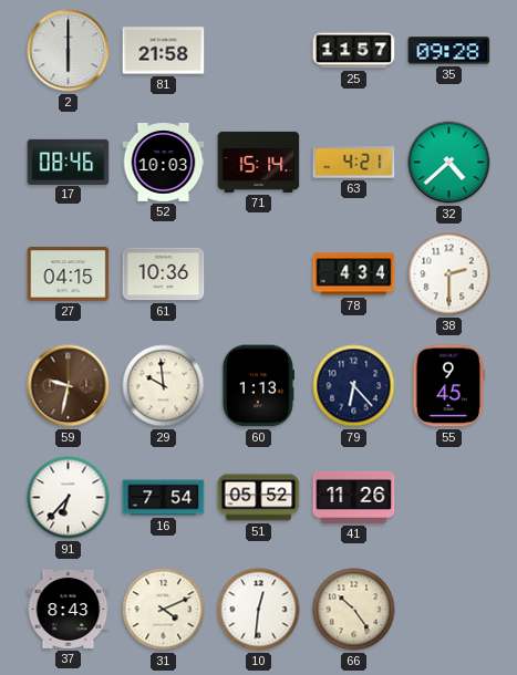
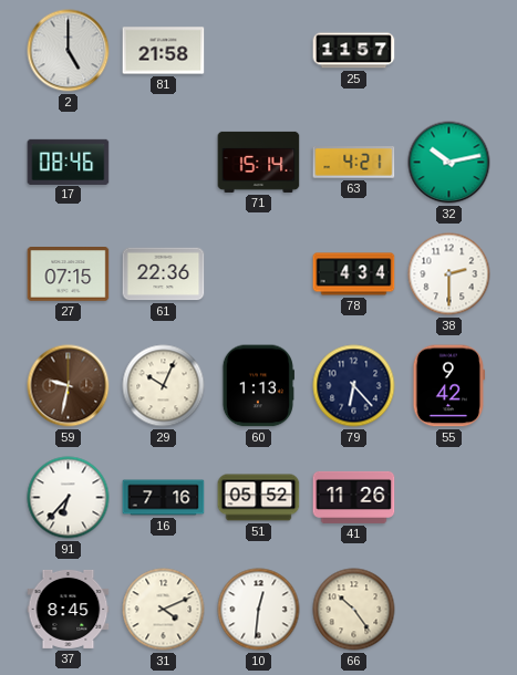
2: 6:00 -> 5:00
35: 09:28 -> none
52: 10:03 -> none
32: 4:38 -> 10:13
27: 04:15 -> 07:15
61: 10:36 -> 22:36
29: 9:59 -> 10:04
55: 9:45 -> 9:42
16: 7:54 -> 7:16
37: 8:43 -> 8:45
